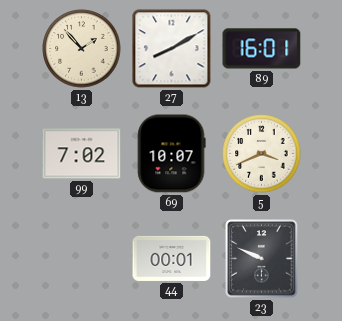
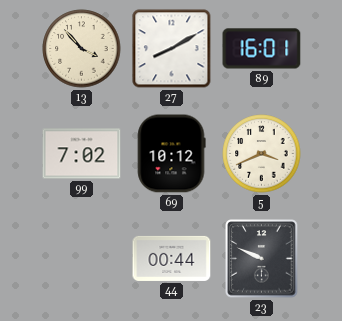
13: 1:53 -> 3:53
69: 10:07 -> 10:12
44: 00:01 -> 00:44
